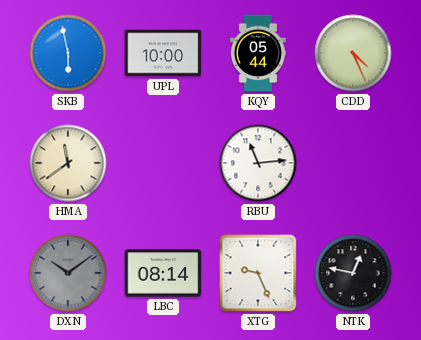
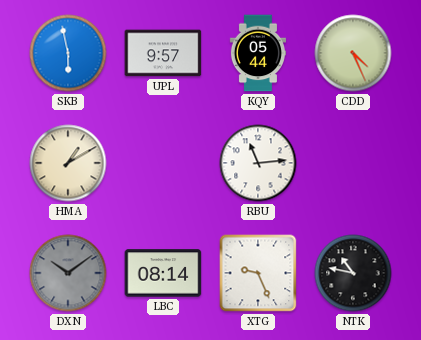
UPL: 10:00 -> 9:57
HMA: 11:39 -> 1:10
NTK: 12:47 -> 10:47
